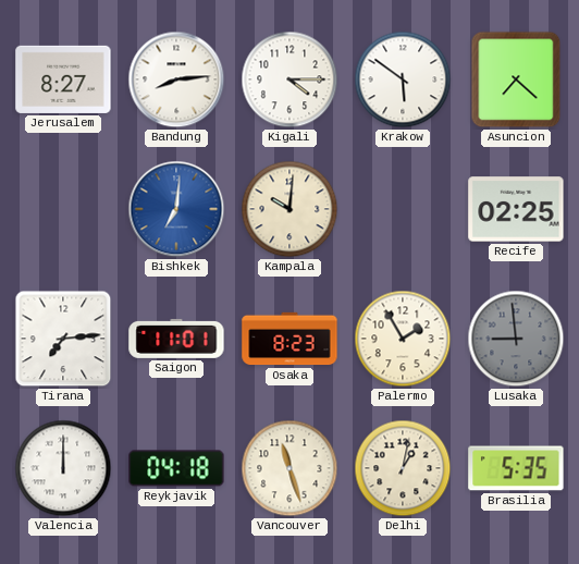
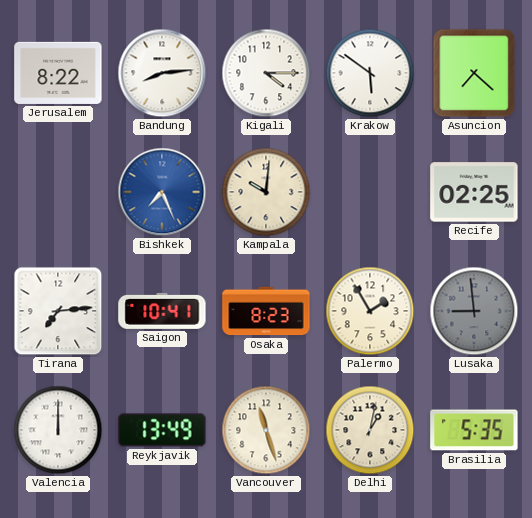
Jerusalem: 8:27 -> 8:22
Bishkek: 7:01 -> 7:26
Saigon: 11:01 -> 10:41
Reykjavik: 04:18 -> 13:49
